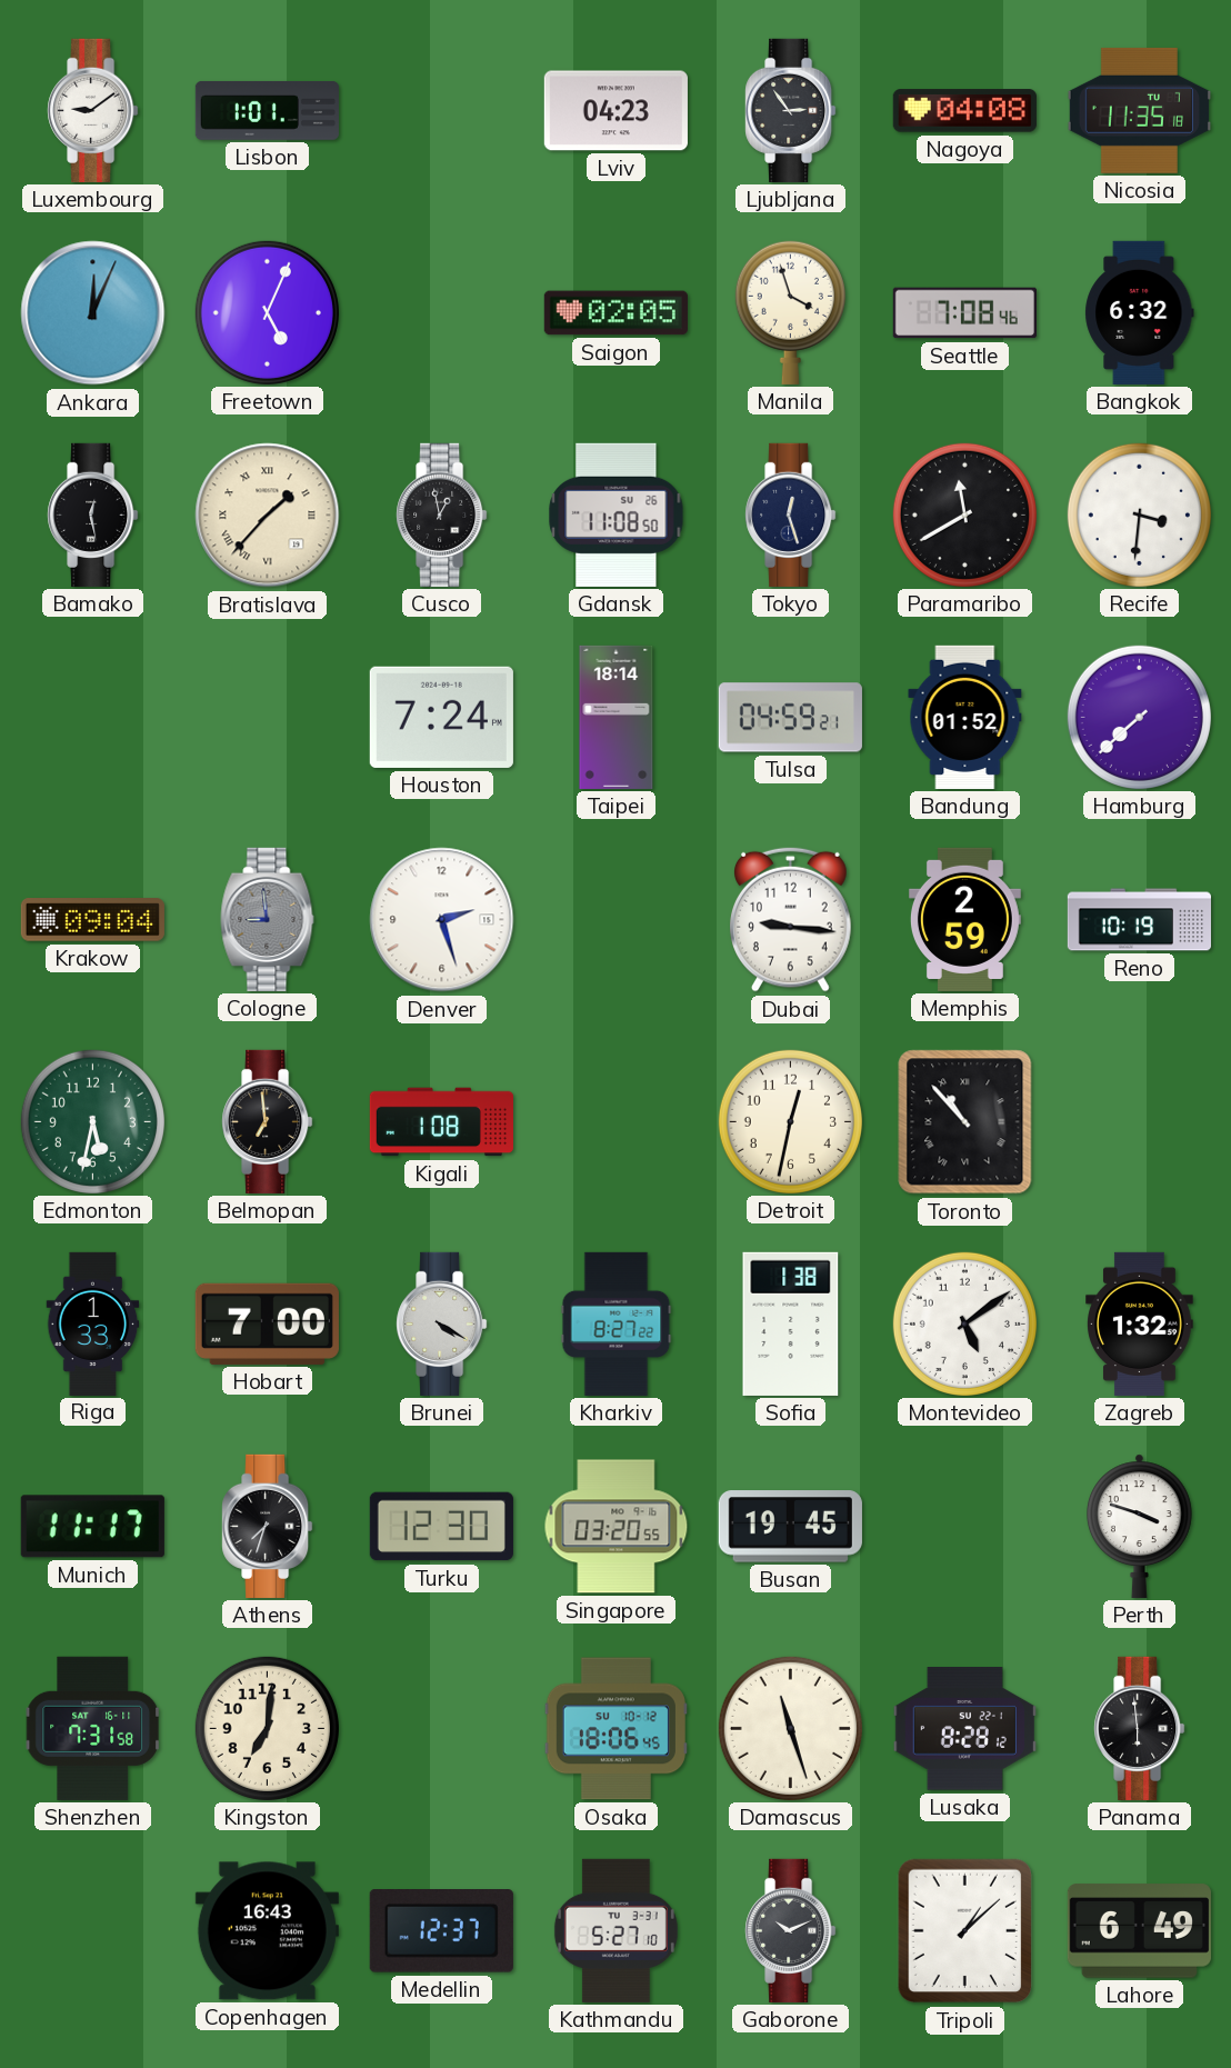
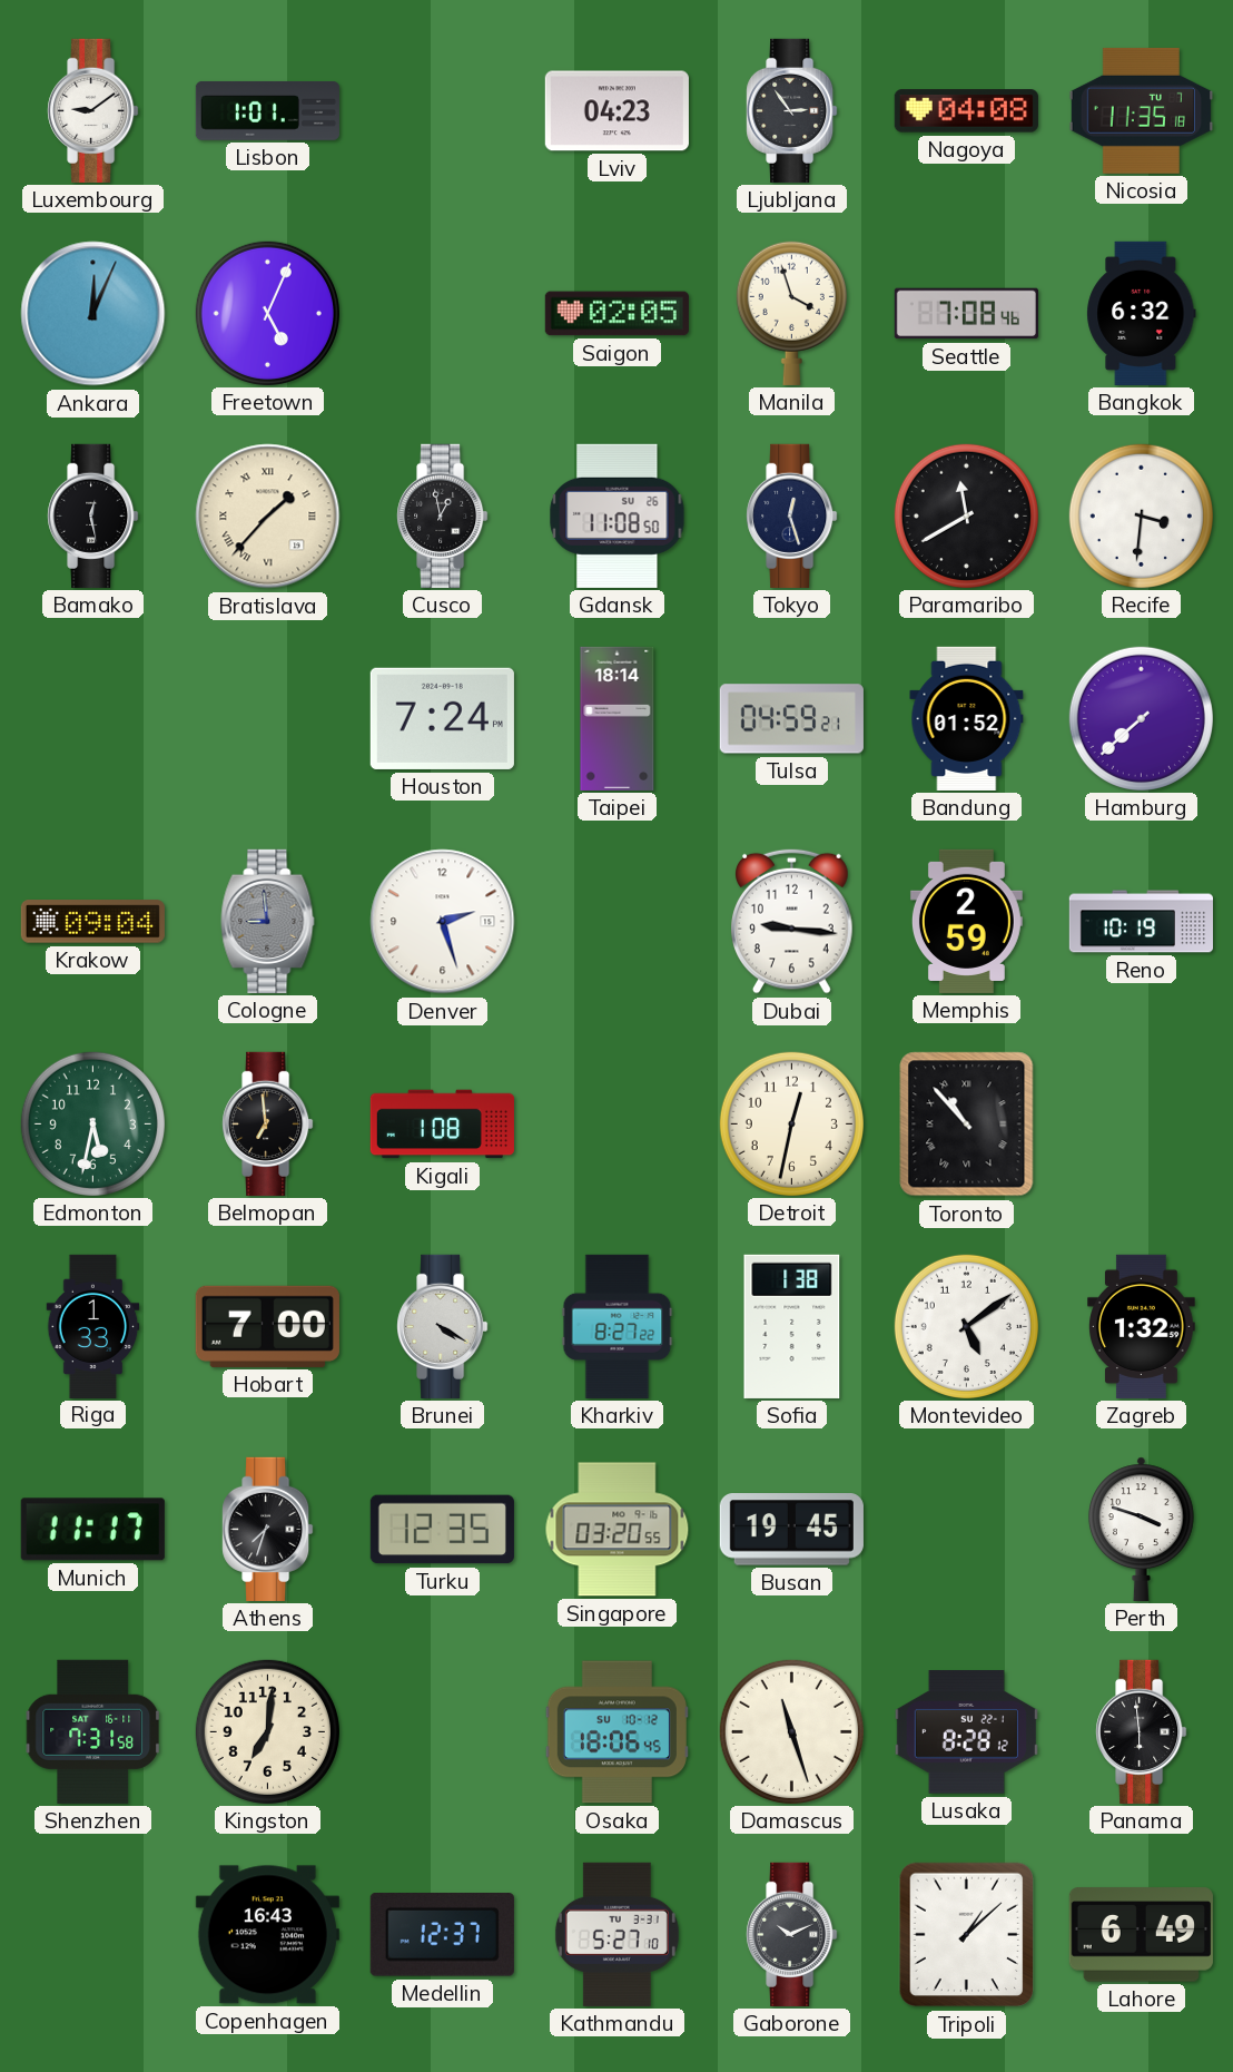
Turku: 12:30 -> 12:35
